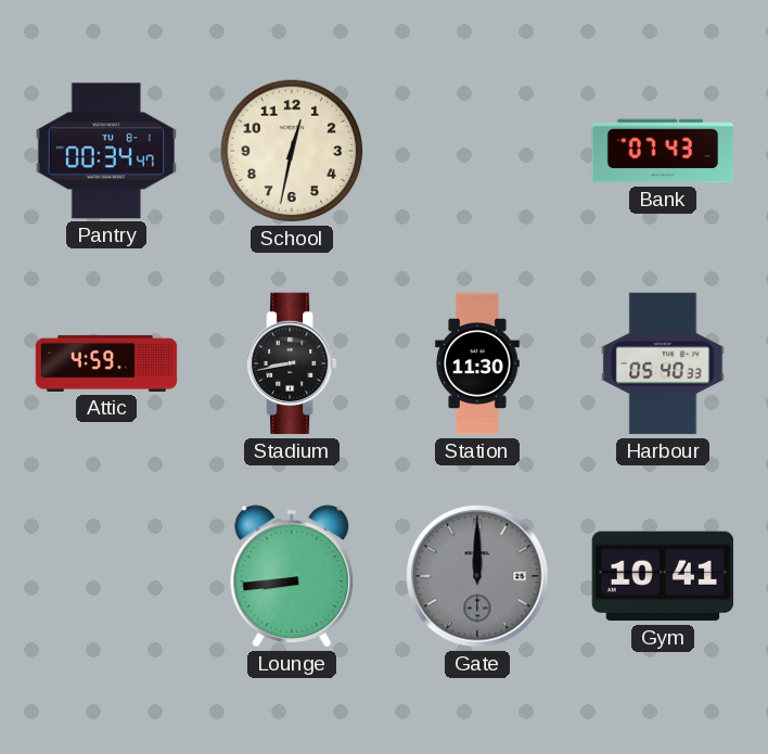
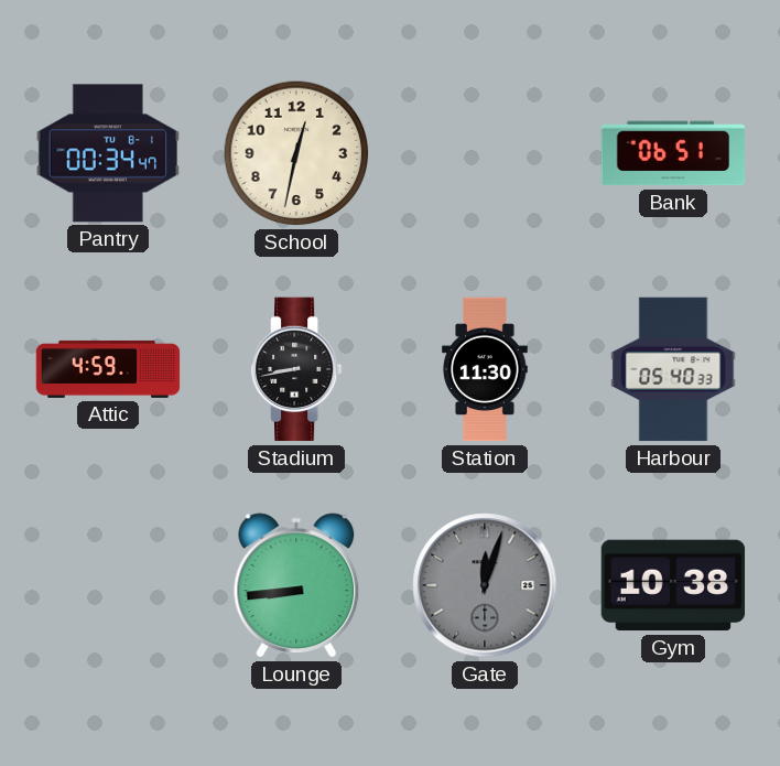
Bank: 07:43 -> 06:51
Gate: 12:00 -> 12:03
Gym: 10:41 -> 10:38
